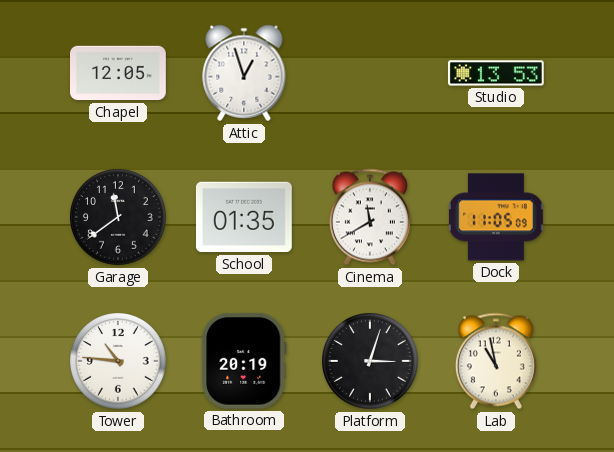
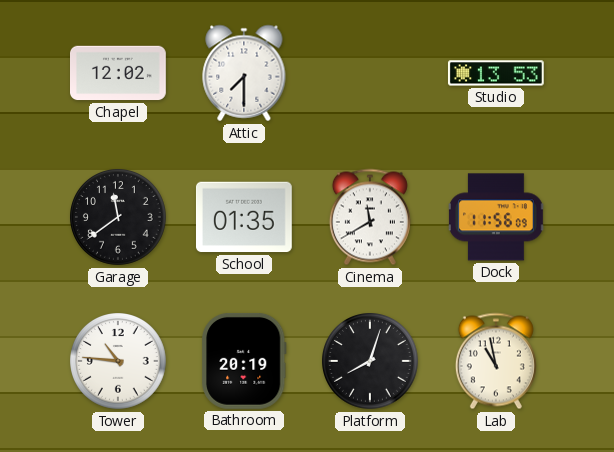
Chapel: 12:05 -> 12:02
Attic: 12:57 -> 7:30
Dock: 11:05 -> 11:56
Platform: 3:03 -> 8:03
